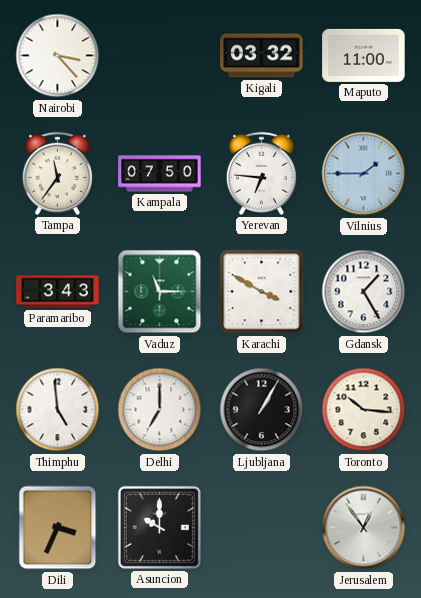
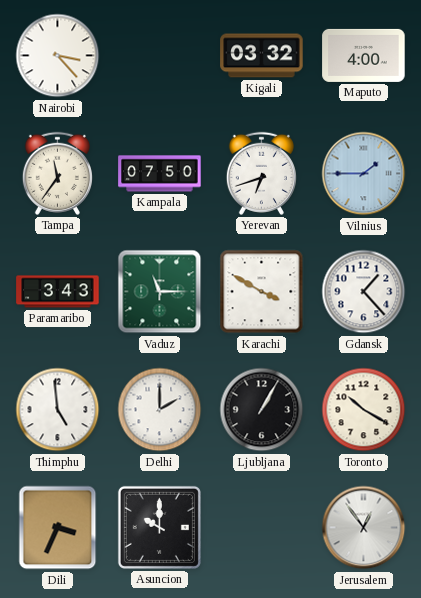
Maputo: 11:00 -> 4:00
Yerevan: 6:46 -> 6:42
Gdansk: 1:25 -> 1:23
Delhi: 7:00 -> 2:00
Toronto: 10:16 -> 10:20
